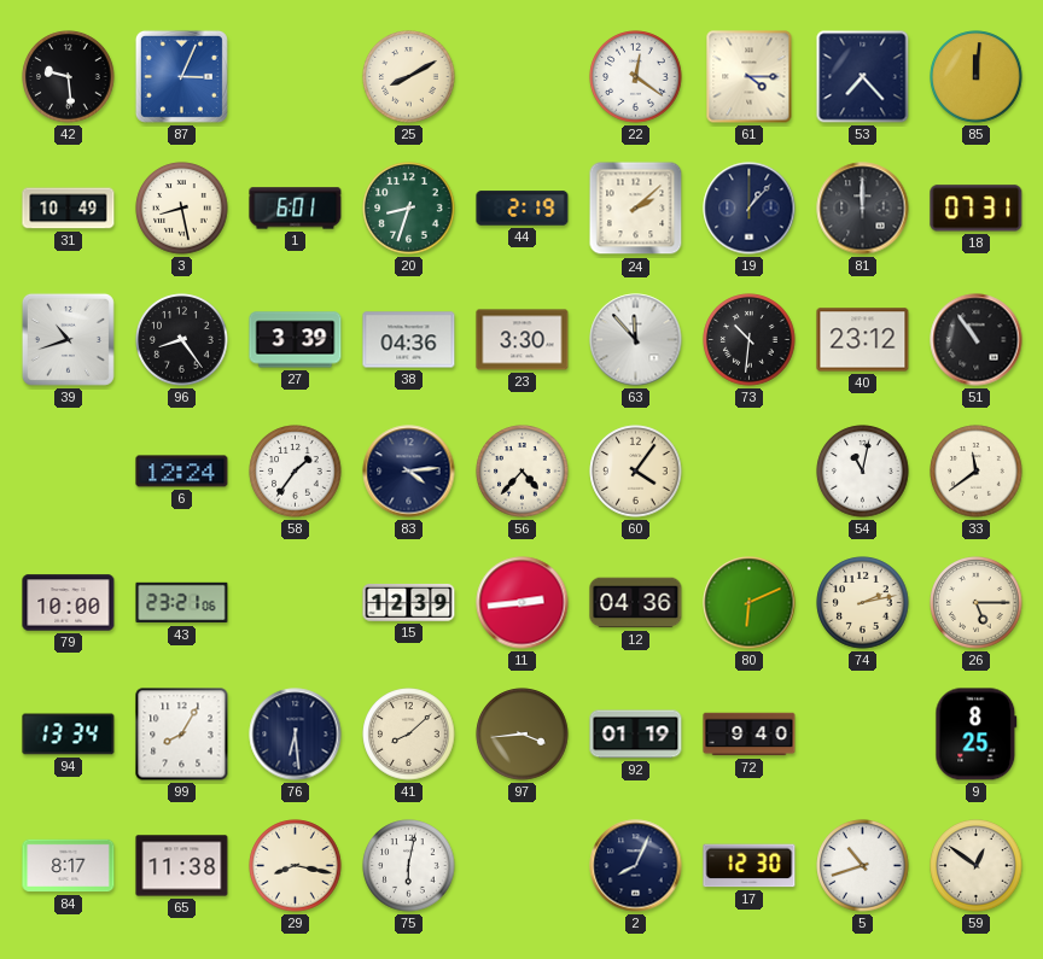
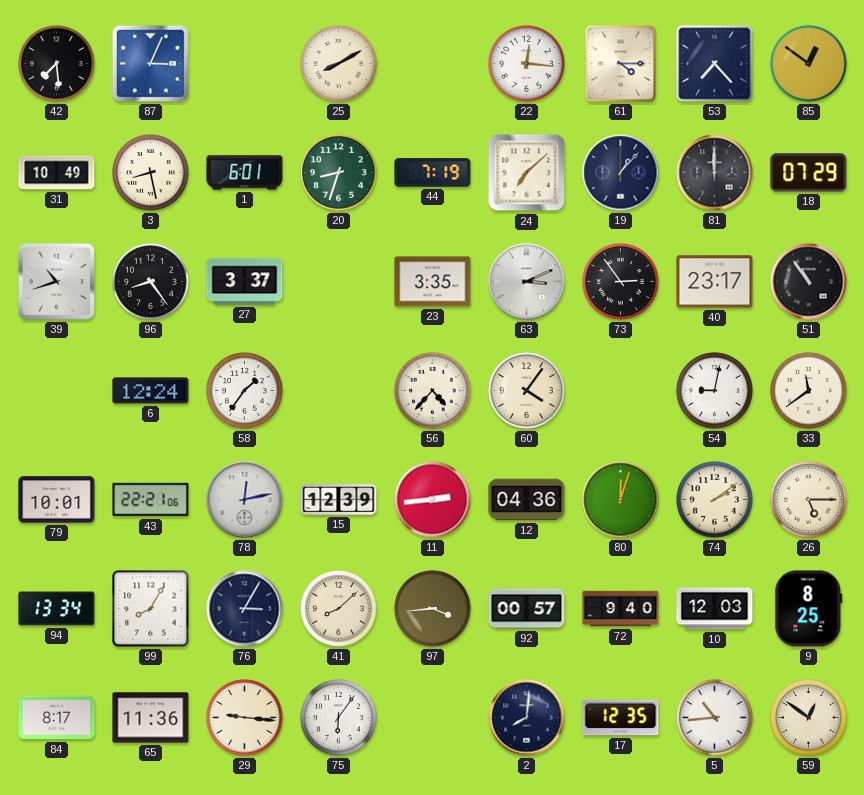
42: 9:29 -> 7:29
22: 12:21 -> 12:16
85: 12:01 -> 12:51
44: 2:19 -> 7:19
24: 2:08 -> 7:08
18: 07:31 -> 07:29
27: 3:39 -> 3:37
38: 04:36 -> none
23: 3:30 -> 3:35
63: 11:53 -> 3:11
73: 10:31 -> 2:54
40: 23:12 -> 23:17
83: 4:14 -> none
54: 11:02 -> 9:02
79: 10:00 -> 10:01
43: 23:21 -> 22:21
78: none -> 12:13
80: 6:11 -> 12:03
74: 2:13 -> 2:09
76: 6:29 -> 3:05
92: 01:19 -> 00:57
10: none -> 12:03
65: 11:38 -> 11:36
29: 8:17 -> 9:16
75: 6:02 -> 6:06
2: 8:04 -> 8:01
17: 12:30 -> 12:35
5: 10:42 -> 10:44
